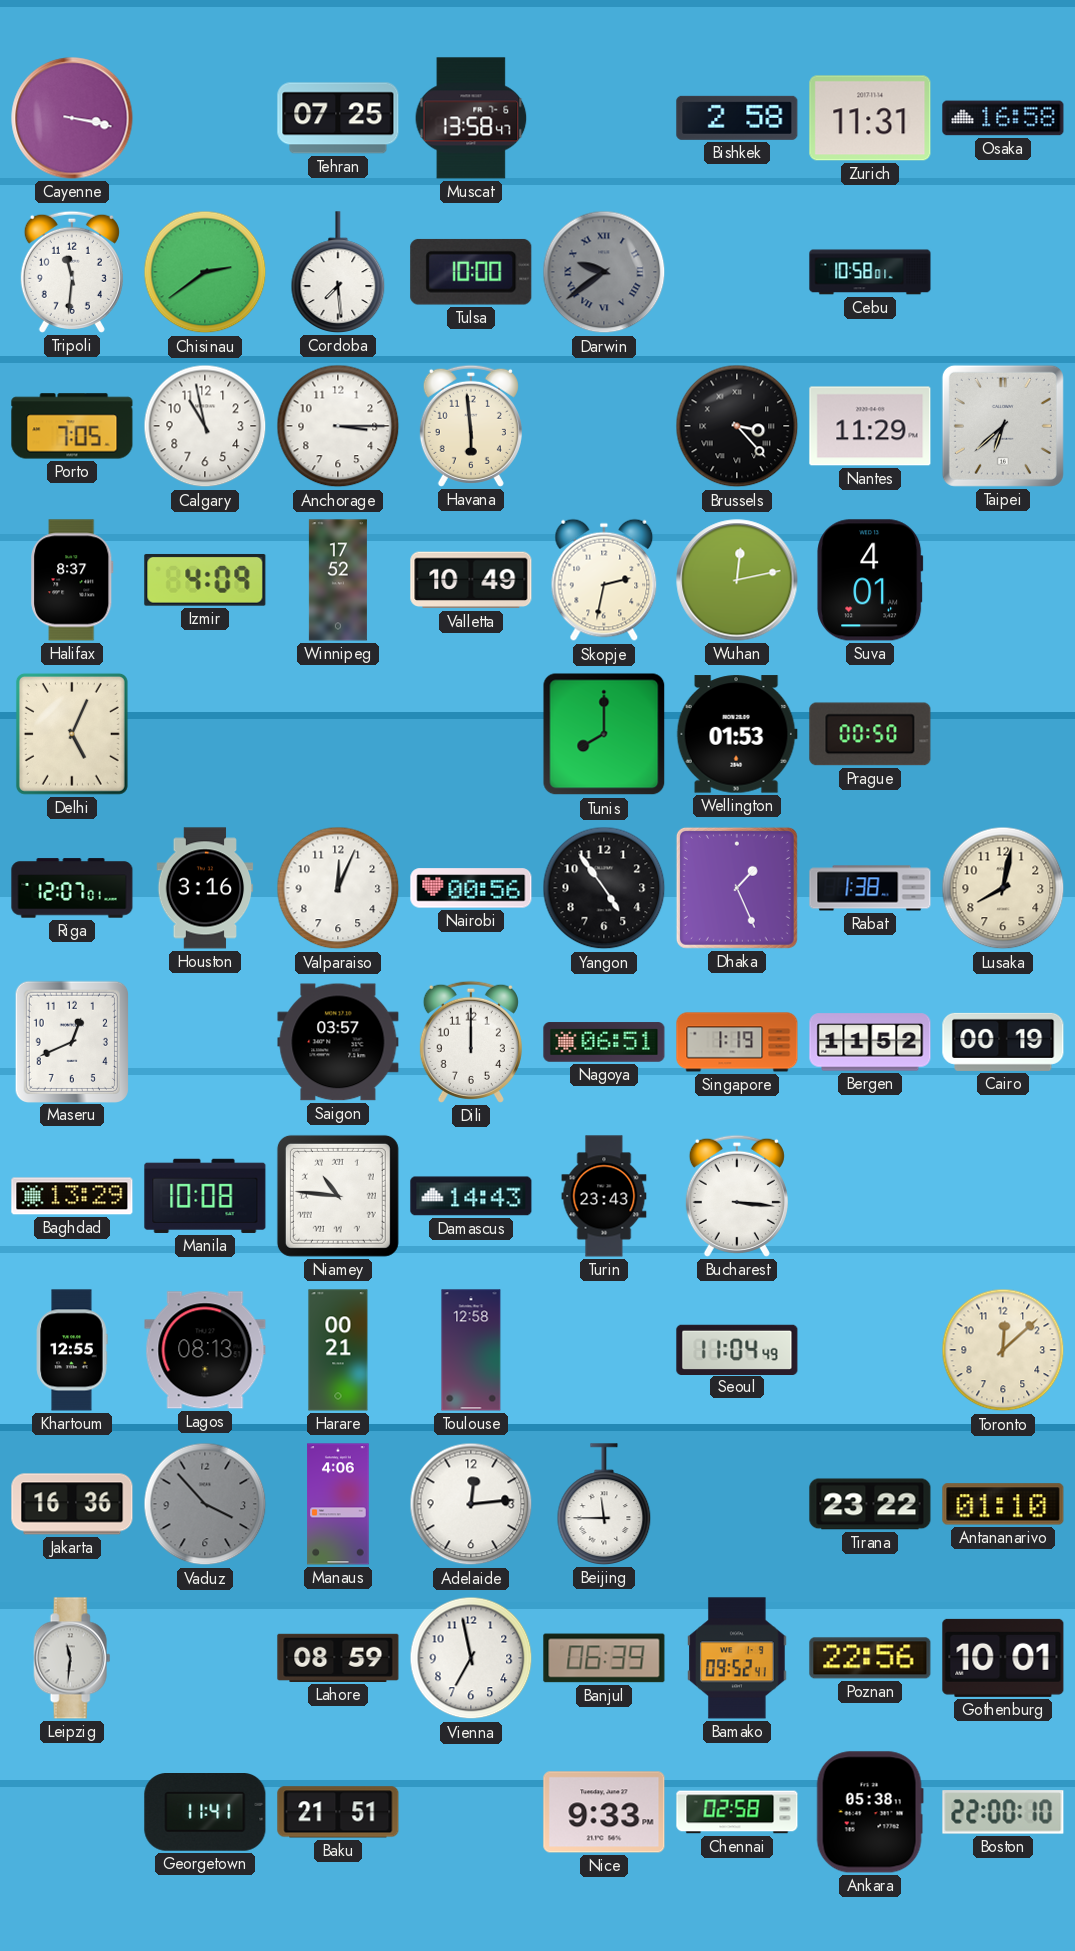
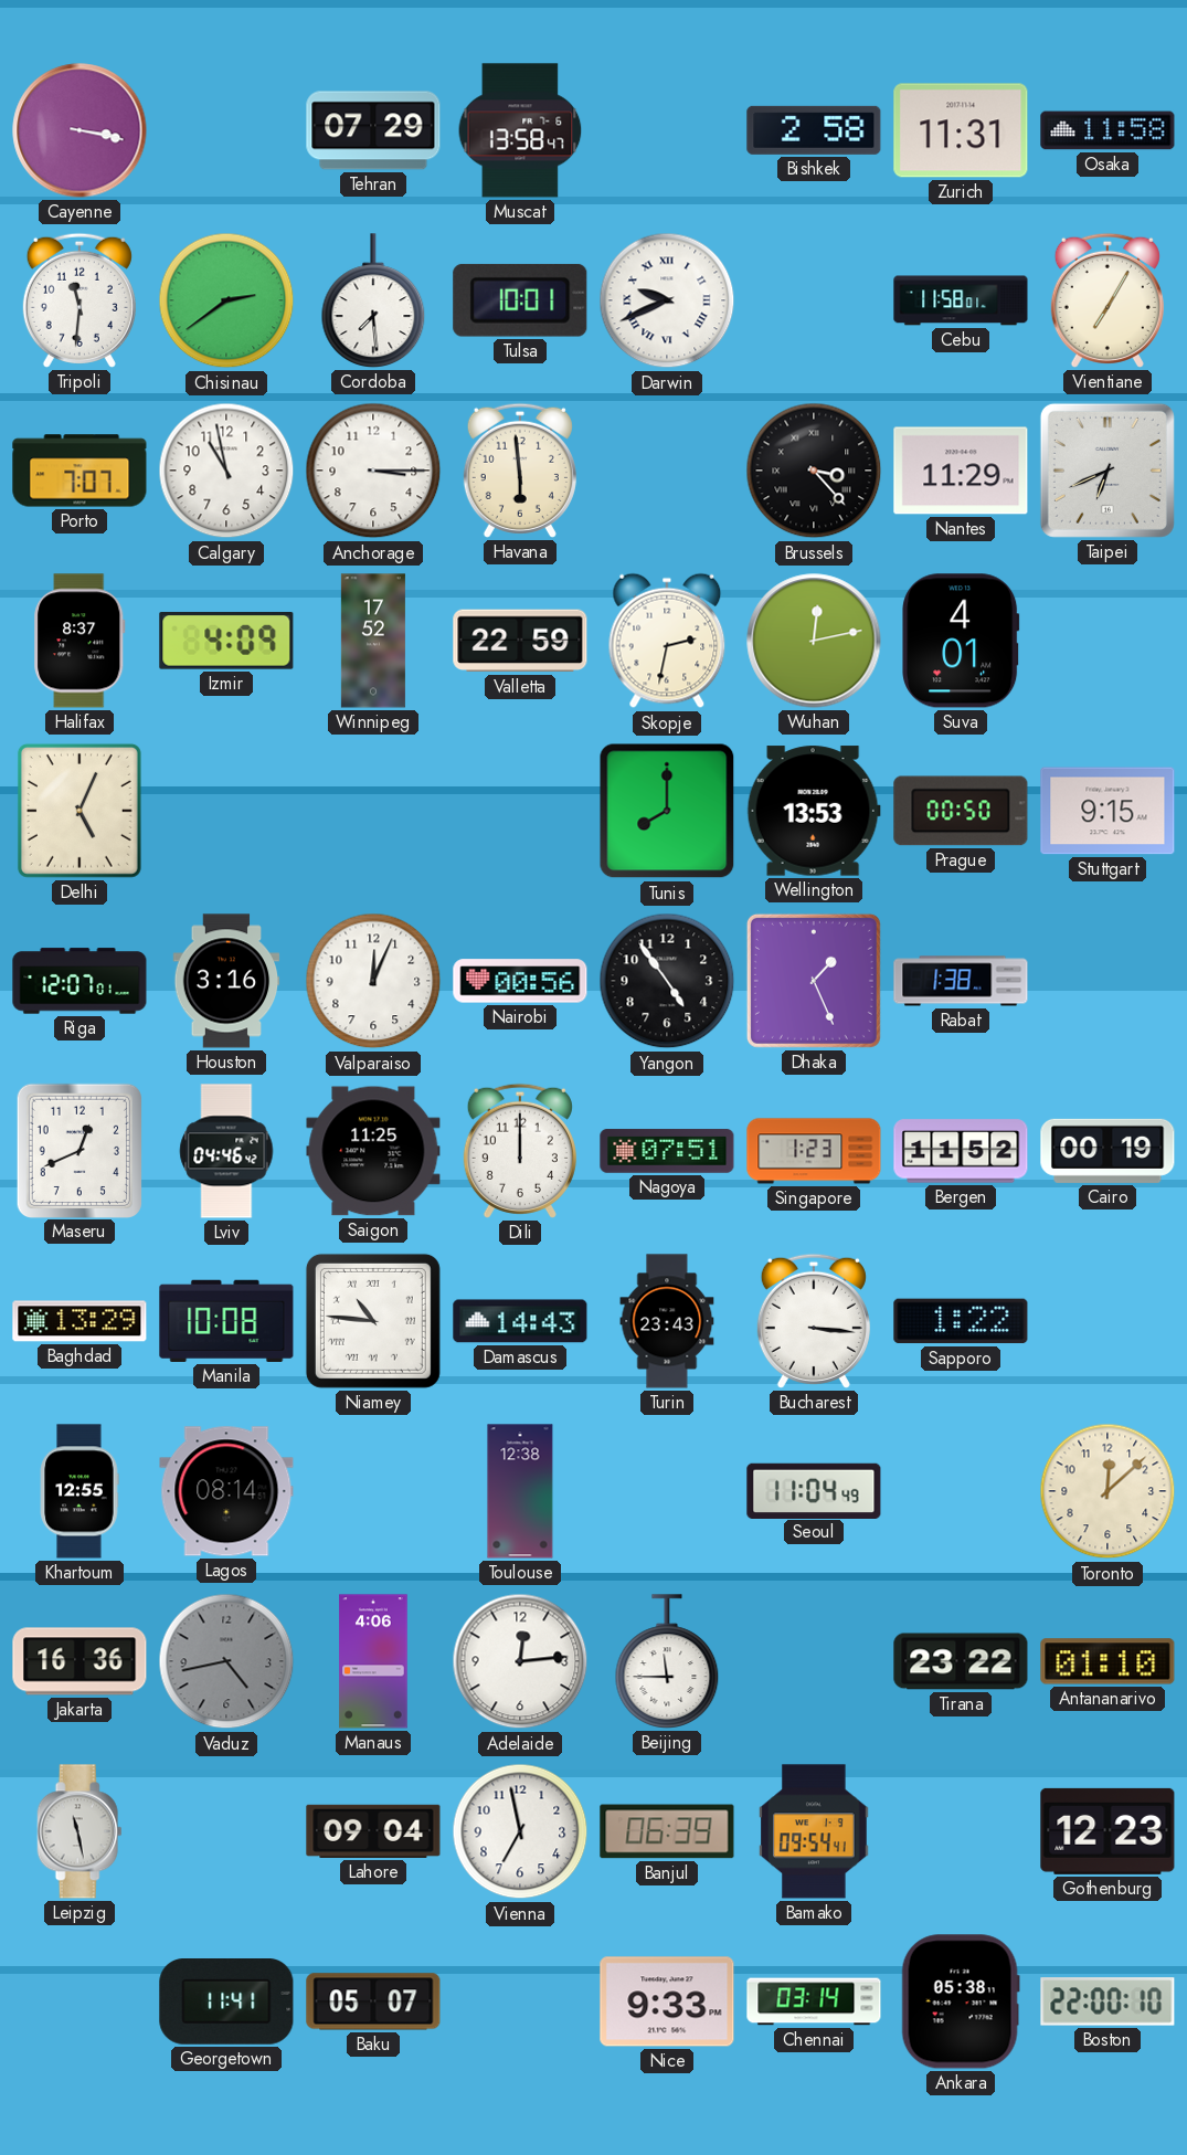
Tehran: 07:25 -> 07:29
Osaka: 16:58 -> 11:58
Tulsa: 10:00 -> 10:01
Darwin: 9:39 -> 9:41
Darwin dial: grey -> white
Cebu: 10:58 -> 11:58
Vientiane: none -> 7:05
Porto: 7:05 -> 7:07
Taipei: 6:38 -> 6:41
Valletta: 10:49 -> 22:59
Wellington: 01:53 -> 13:53
Stuttgart: none -> 9:15
Lusaka: 8:02 -> none
Lviv: none -> 04:46
Saigon: 03:57 -> 11:25
Nagoya: 06:51 -> 07:51
Singapore: 1:19 -> 1:23
Sapporo: none -> 1:22
Lagos: 08:13 -> 08:14
Harare: 00:21 -> none
Toulouse: 12:58 -> 12:38
Vaduz: 3:53 -> 4:43
Leipzig: 11:31 -> 11:28
Lahore: 08:59 -> 09:04
Bamako: 09:52 -> 09:54
Poznan: 22:56 -> none
Gothenburg: 10:01 -> 12:23
Baku: 21:51 -> 05:07
Chennai: 02:58 -> 03:14
